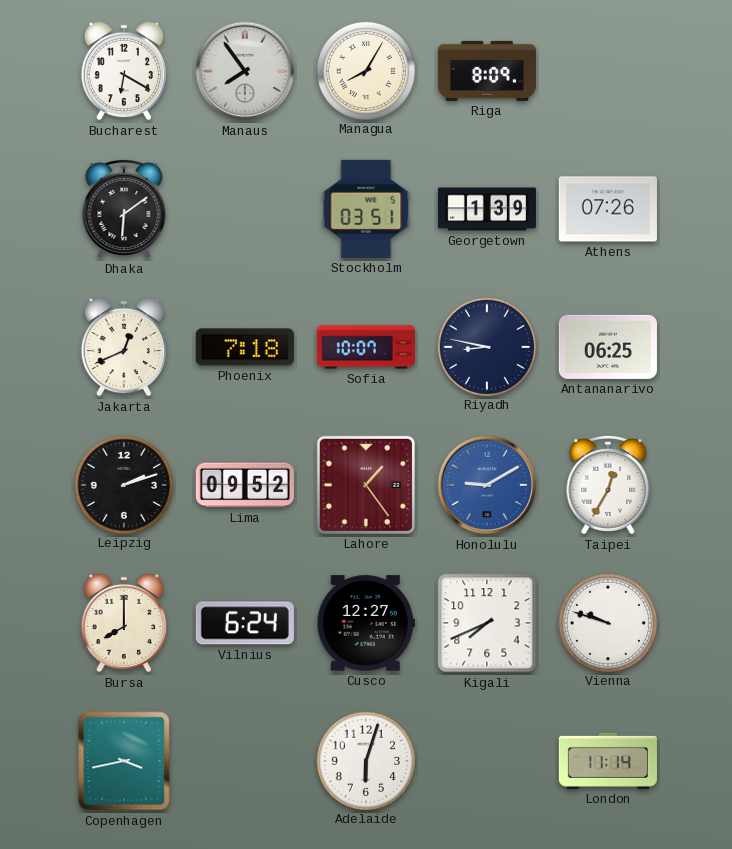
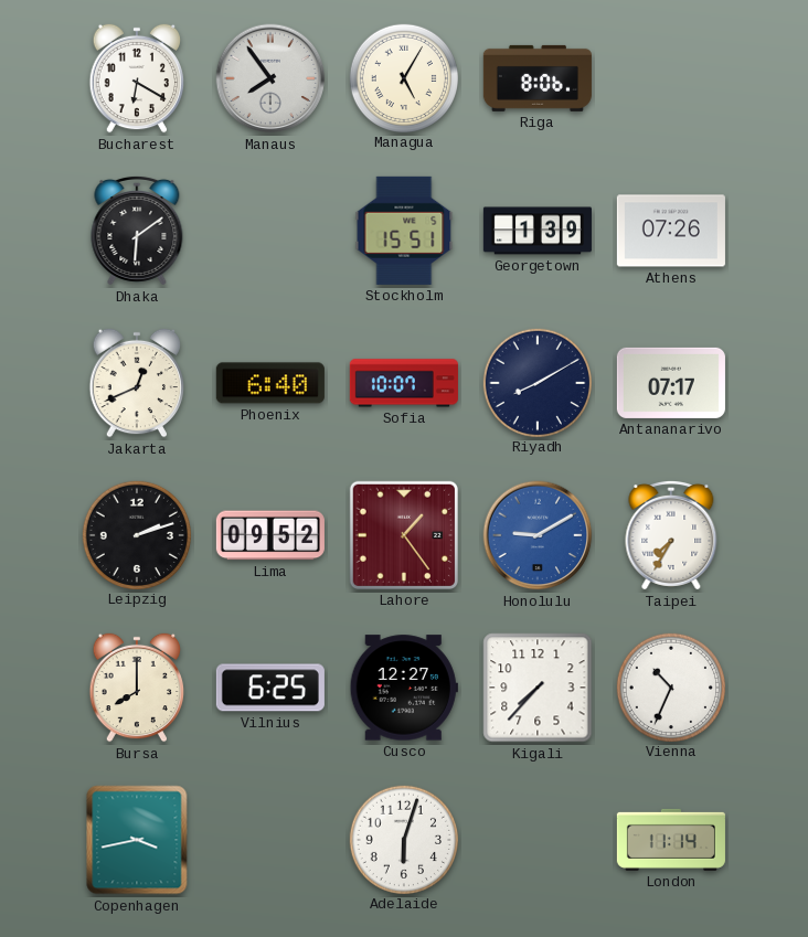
Managua: 8:05 -> 5:05
Riga: 8:09 -> 8:06
Stockholm: 03:51 -> 15:51
Phoenix: 7:18 -> 6:40
Riyadh: 8:47 -> 8:10
Antananarivo: 06:25 -> 07:17
Taipei: 12:35 -> 7:35
Vilnius: 6:24 -> 6:25
Kigali: 7:41 -> 7:37
Vienna: 9:48 -> 10:34
